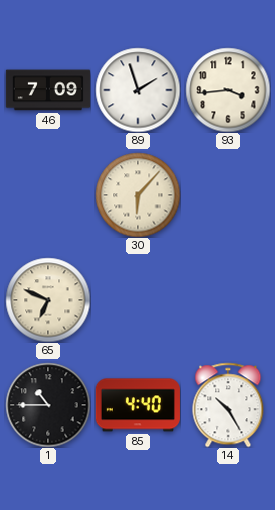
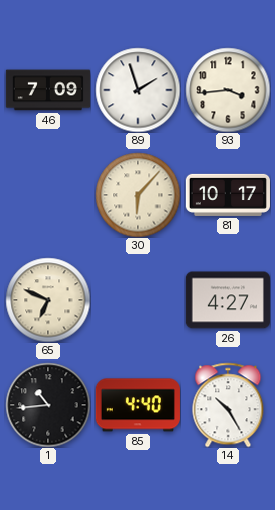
81: none -> 10:17
26: none -> 4:27
1: 10:45 -> 10:44
